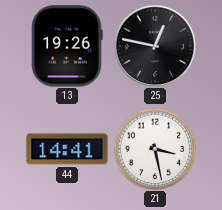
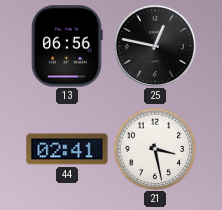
13: 19:26 -> 06:56
44: 14:41 -> 02:41
